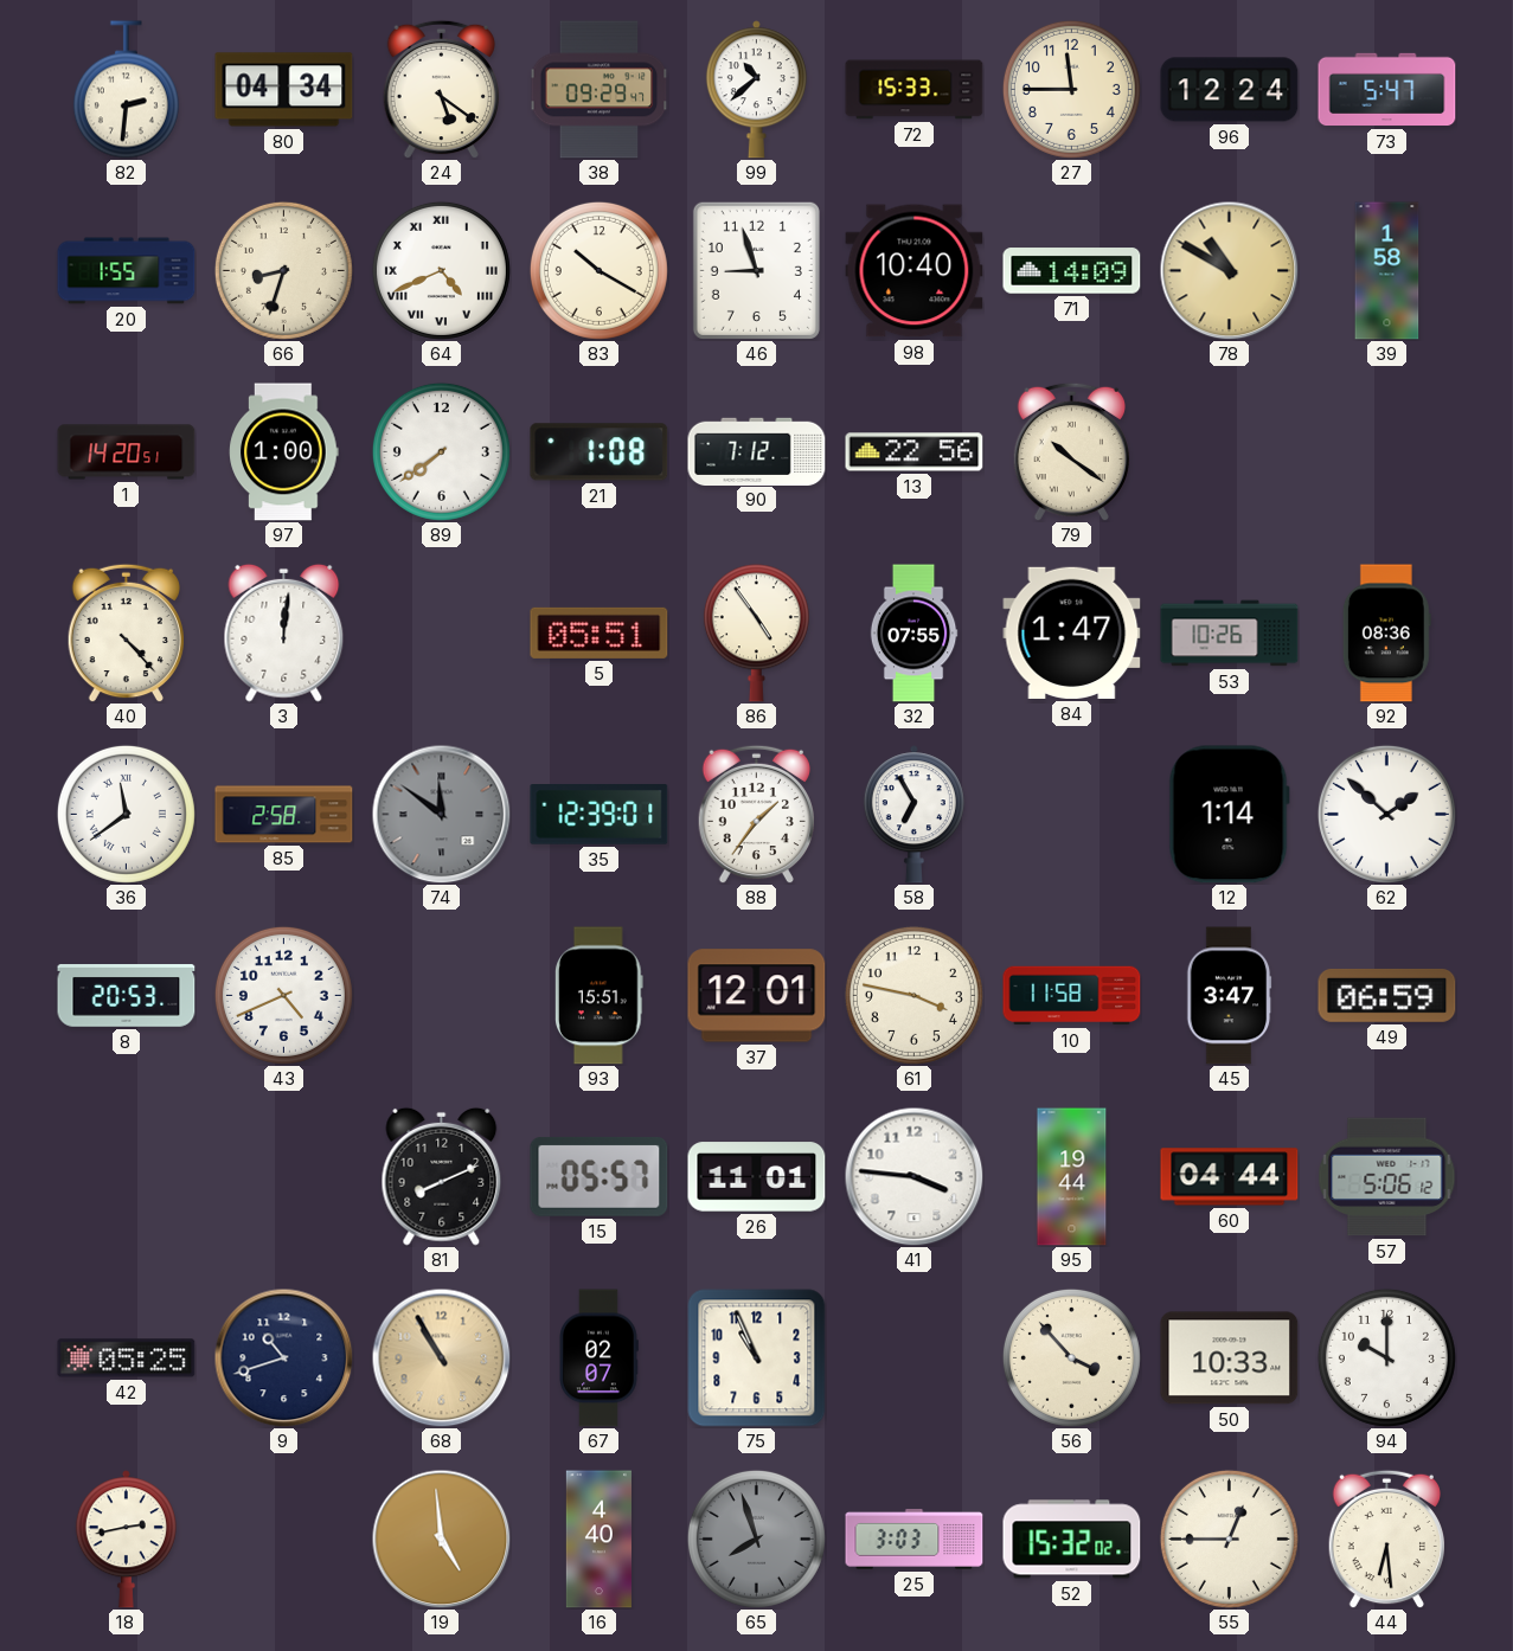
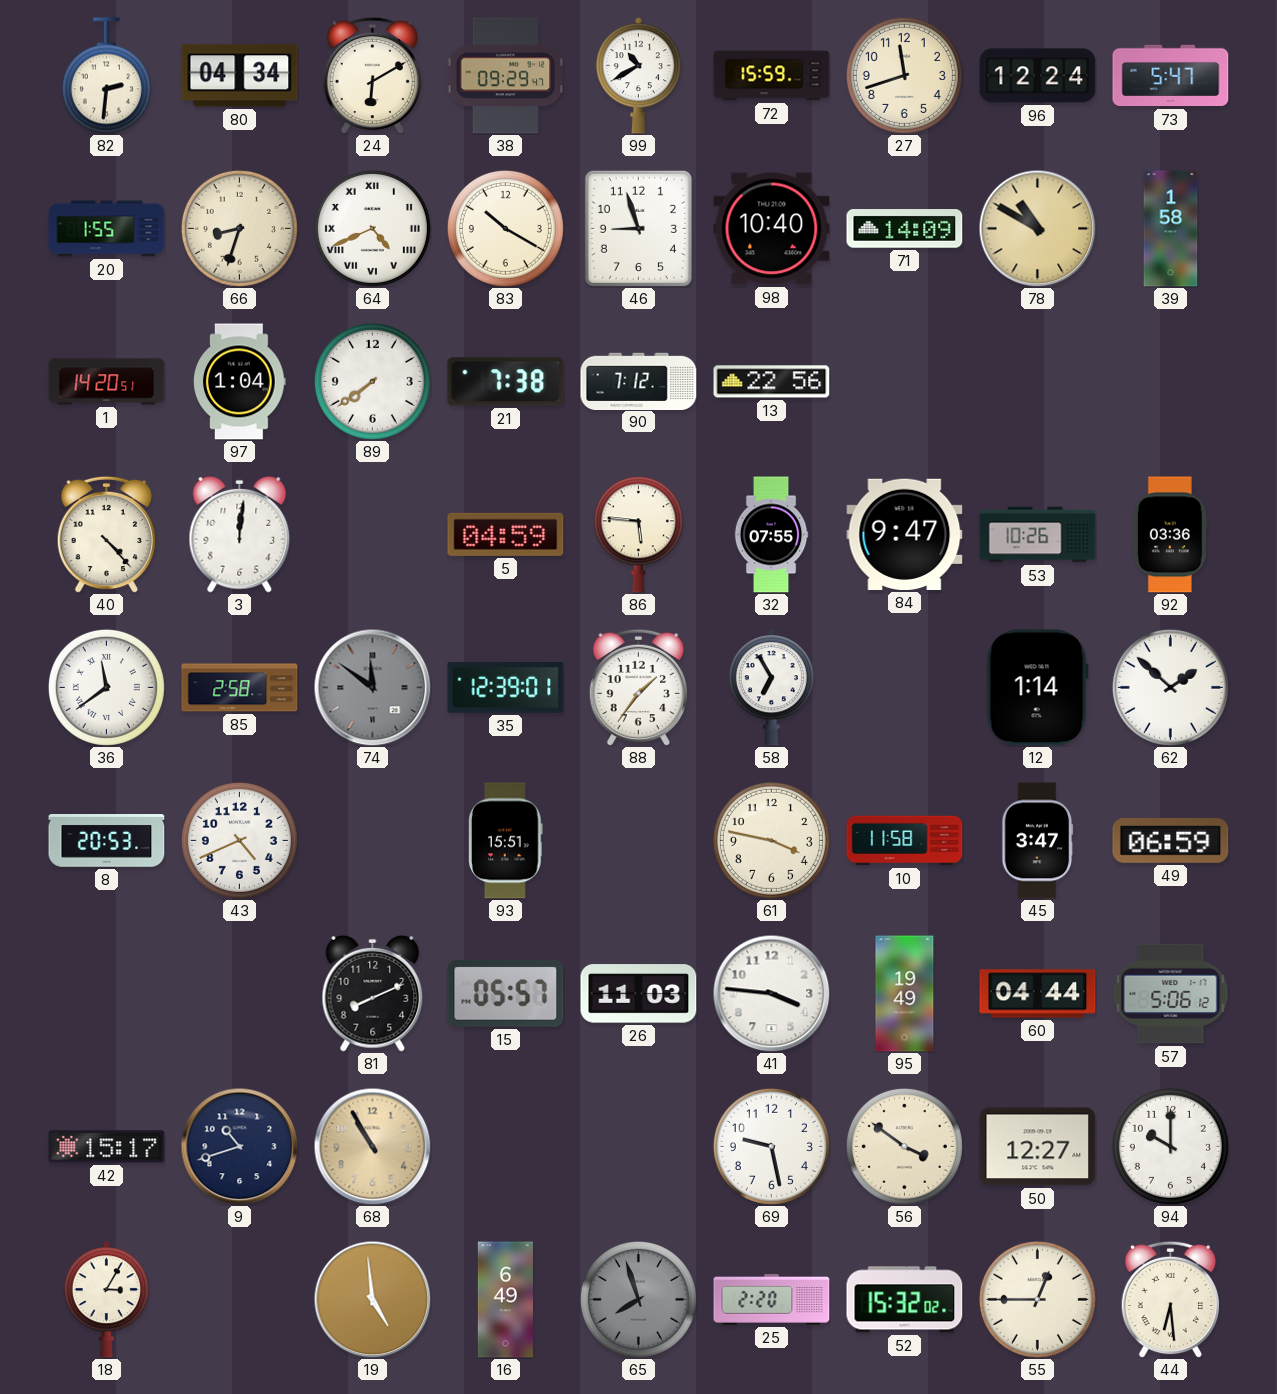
24: 5:21 -> 6:10
99: 10:38 -> 10:40
72: 15:33 -> 15:59
27: 11:45 -> 11:42
97: 1:00 -> 1:04
21: 1:08 -> 7:38
79: 10:21 -> none
5: 05:51 -> 04:59
86: 4:54 -> 5:46
84: 1:47 -> 9:47
92: 08:36 -> 03:36
37: 12:01 -> none
26: 11:01 -> 11:03
95: 19:44 -> 19:49
42: 05:25 -> 15:17
67: 02:07 -> none
75: 10:56 -> none
69: none -> 9:28
56: 3:53 -> 3:51
50: 10:33 -> 12:27
18: 2:43 -> 3:05
16: 4:40 -> 6:49
25: 3:03 -> 2:20
